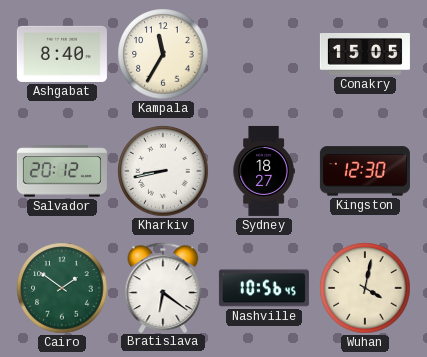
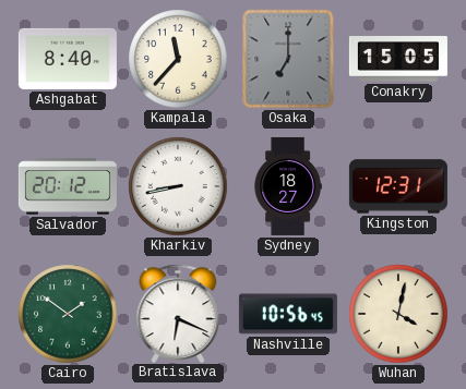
Kampala: 11:35 -> 11:37
Osaka: none -> 7:00
Kingston: 12:30 -> 12:31
Bratislava: 6:21 -> 6:19
